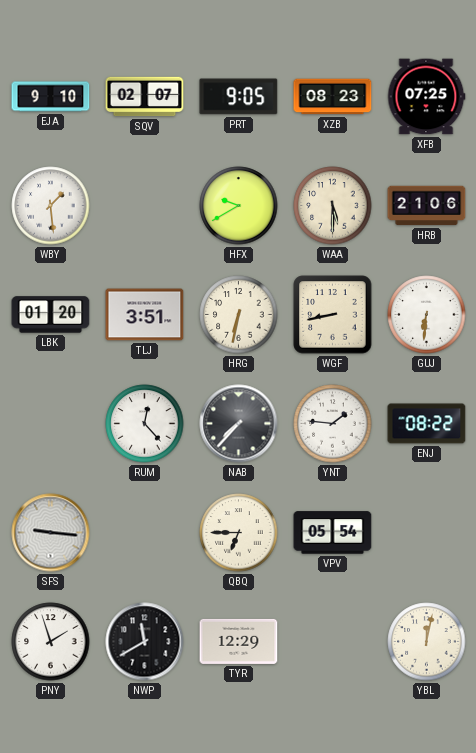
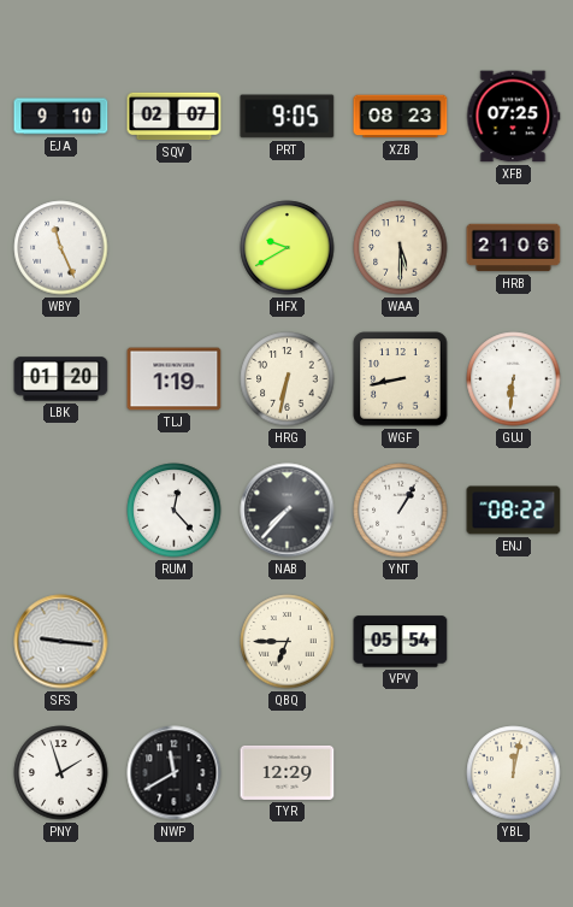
WBY: 1:29 -> 11:26
TLJ: 3:51 -> 1:19
YNT: 1:46 -> 1:05
